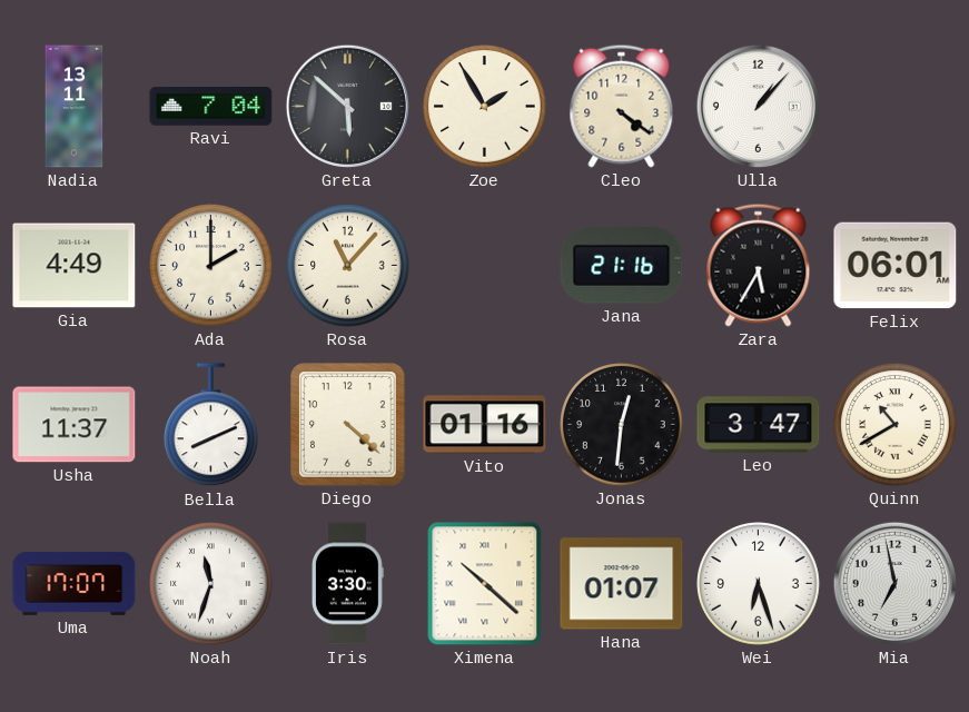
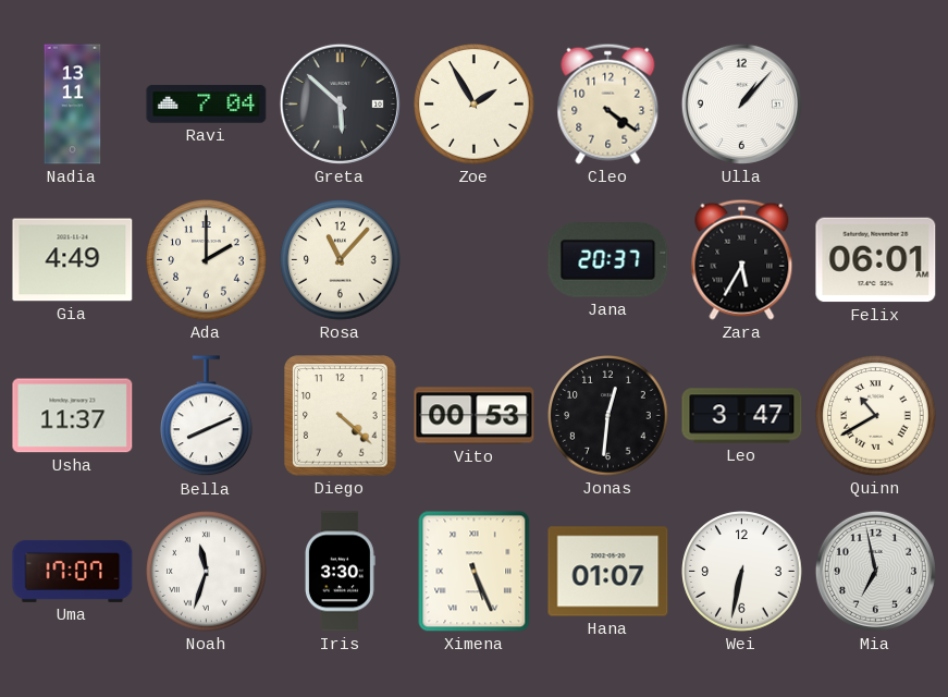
Jana: 21:16 -> 20:37
Vito: 01:16 -> 00:53
Ximena: 10:22 -> 5:26
Wei: 6:27 -> 6:32
